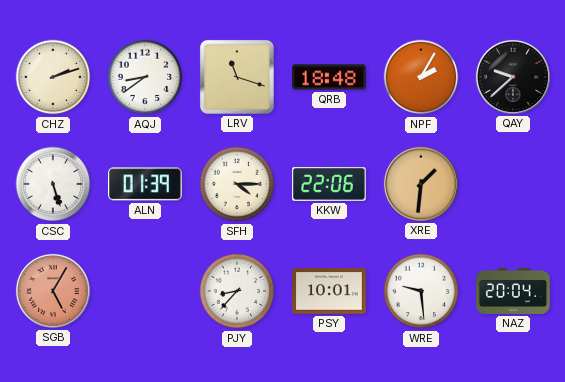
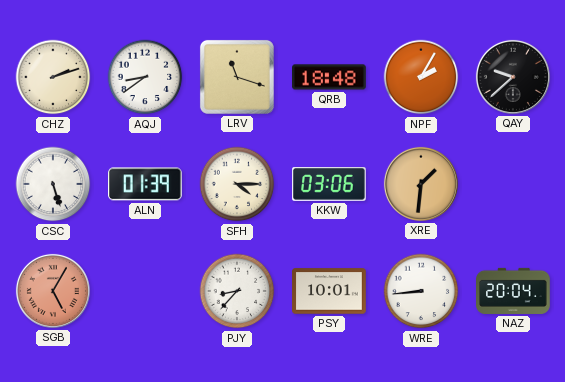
KKW: 22:06 -> 03:06
WRE: 9:29 -> 8:44
